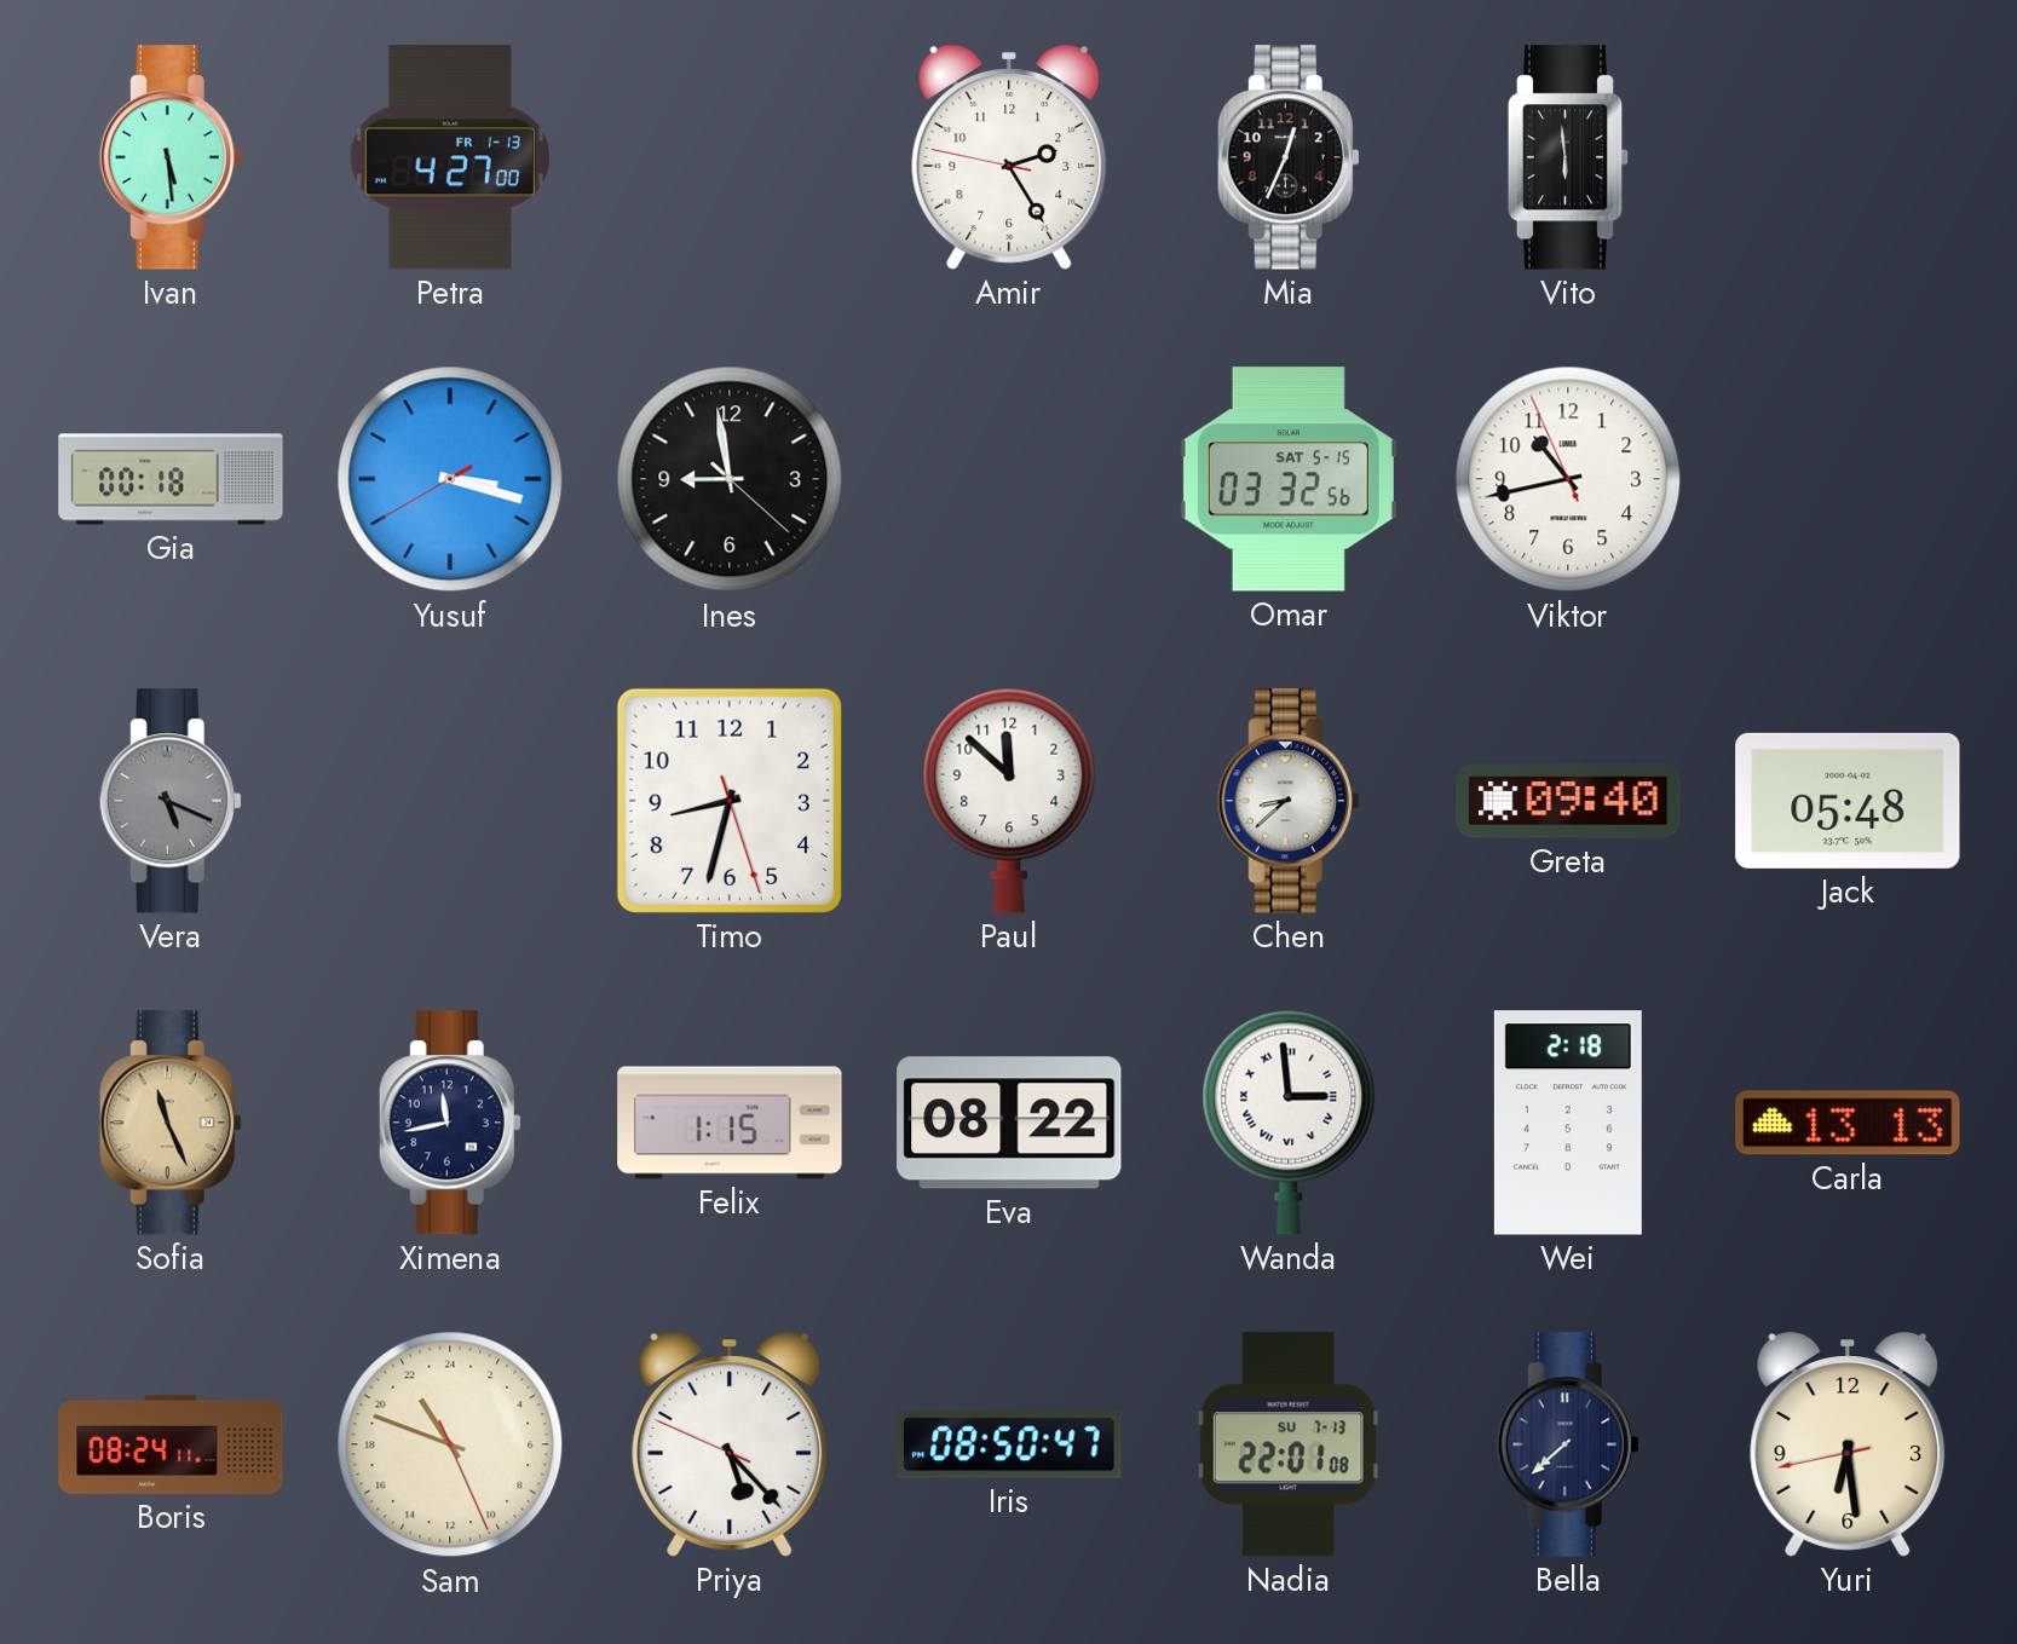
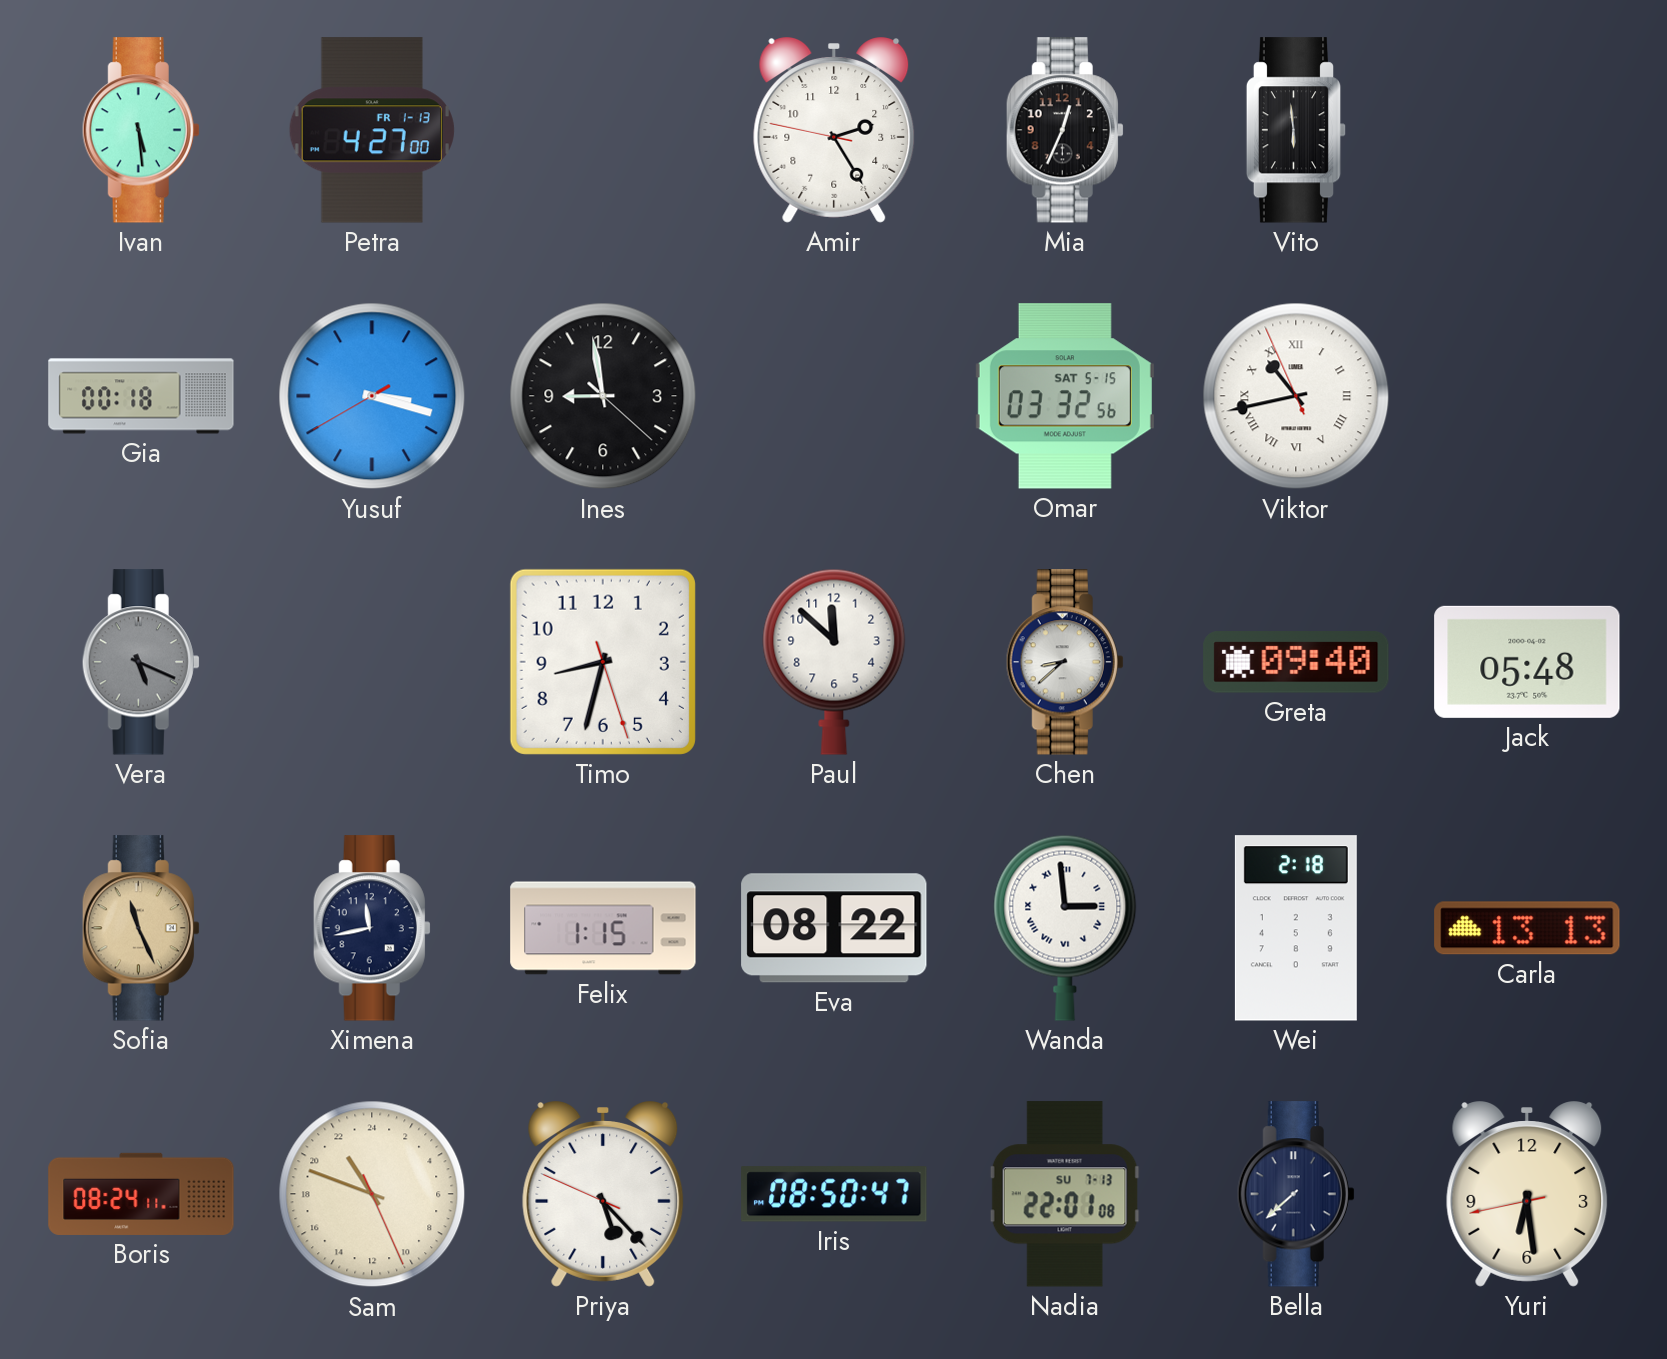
Viktor numerals: Arabic -> Roman
